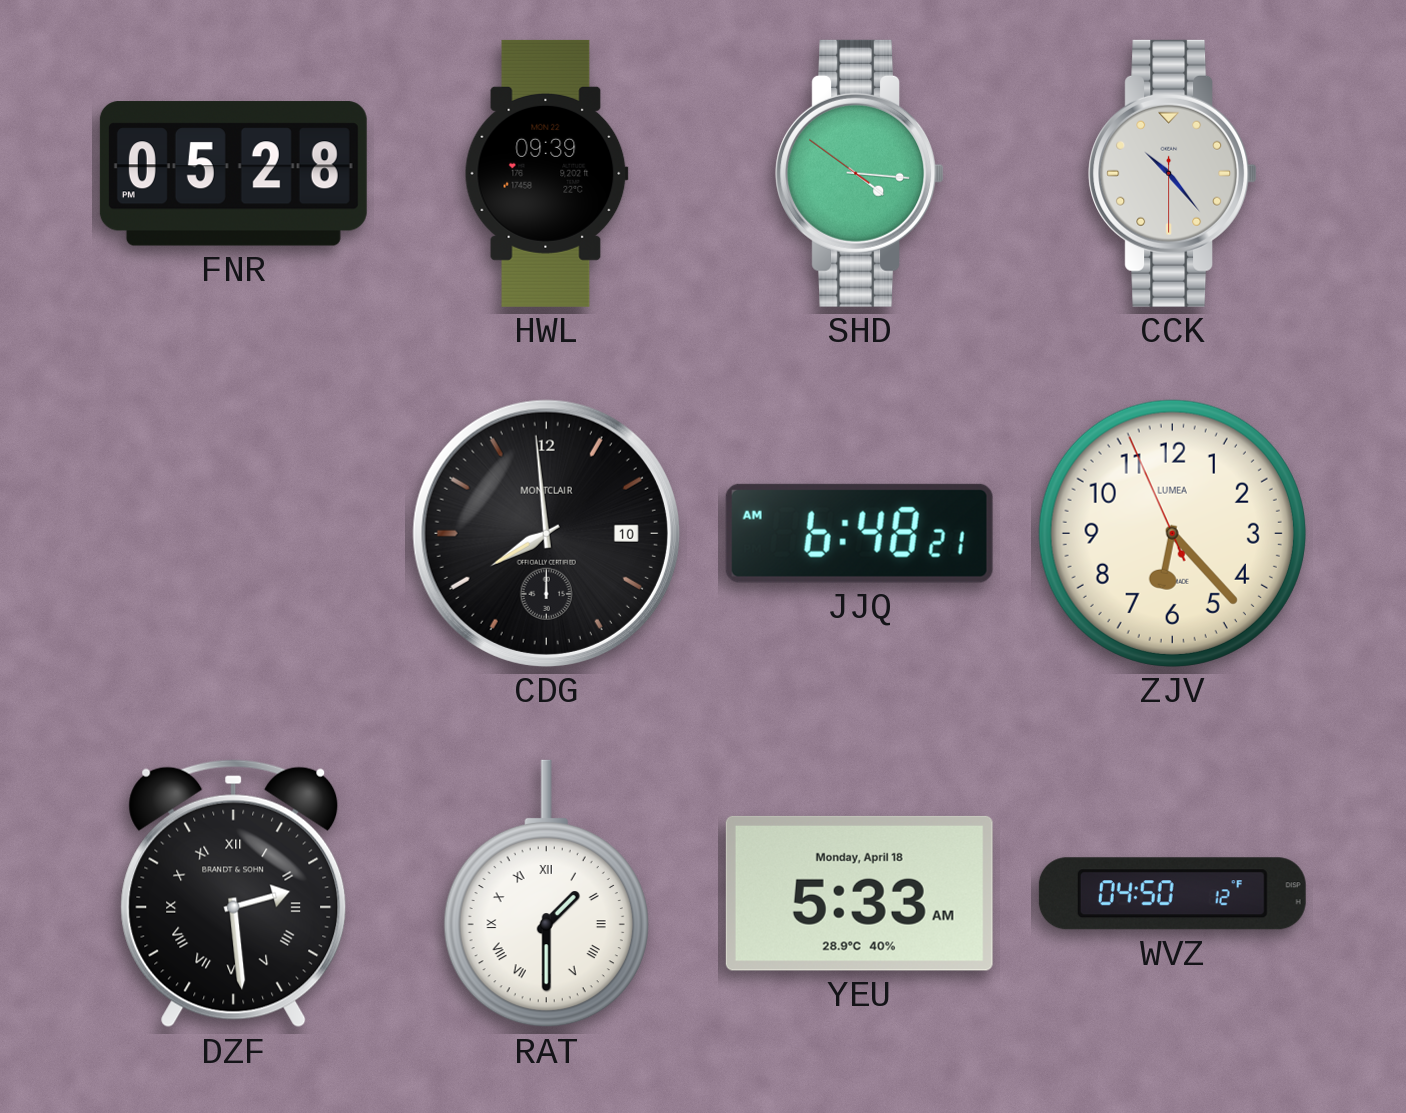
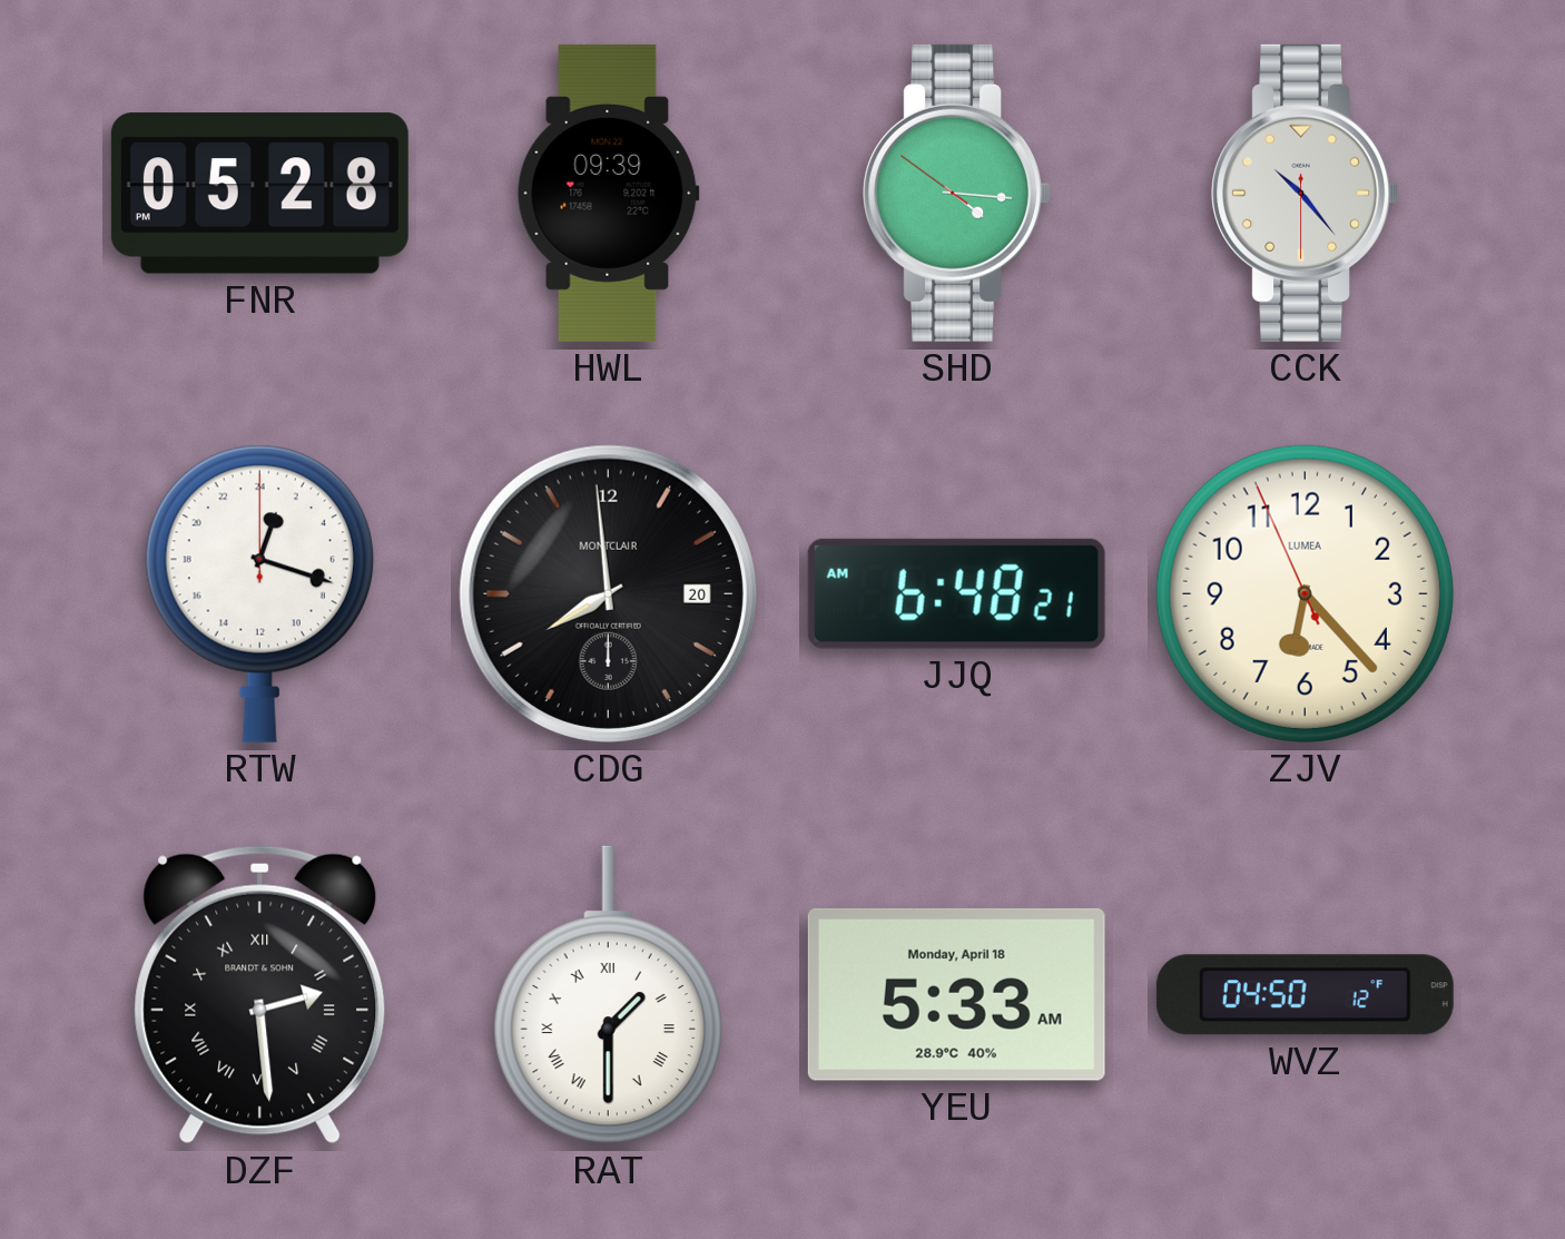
RTW: none -> 1:18
CDG date: 10 -> 20
